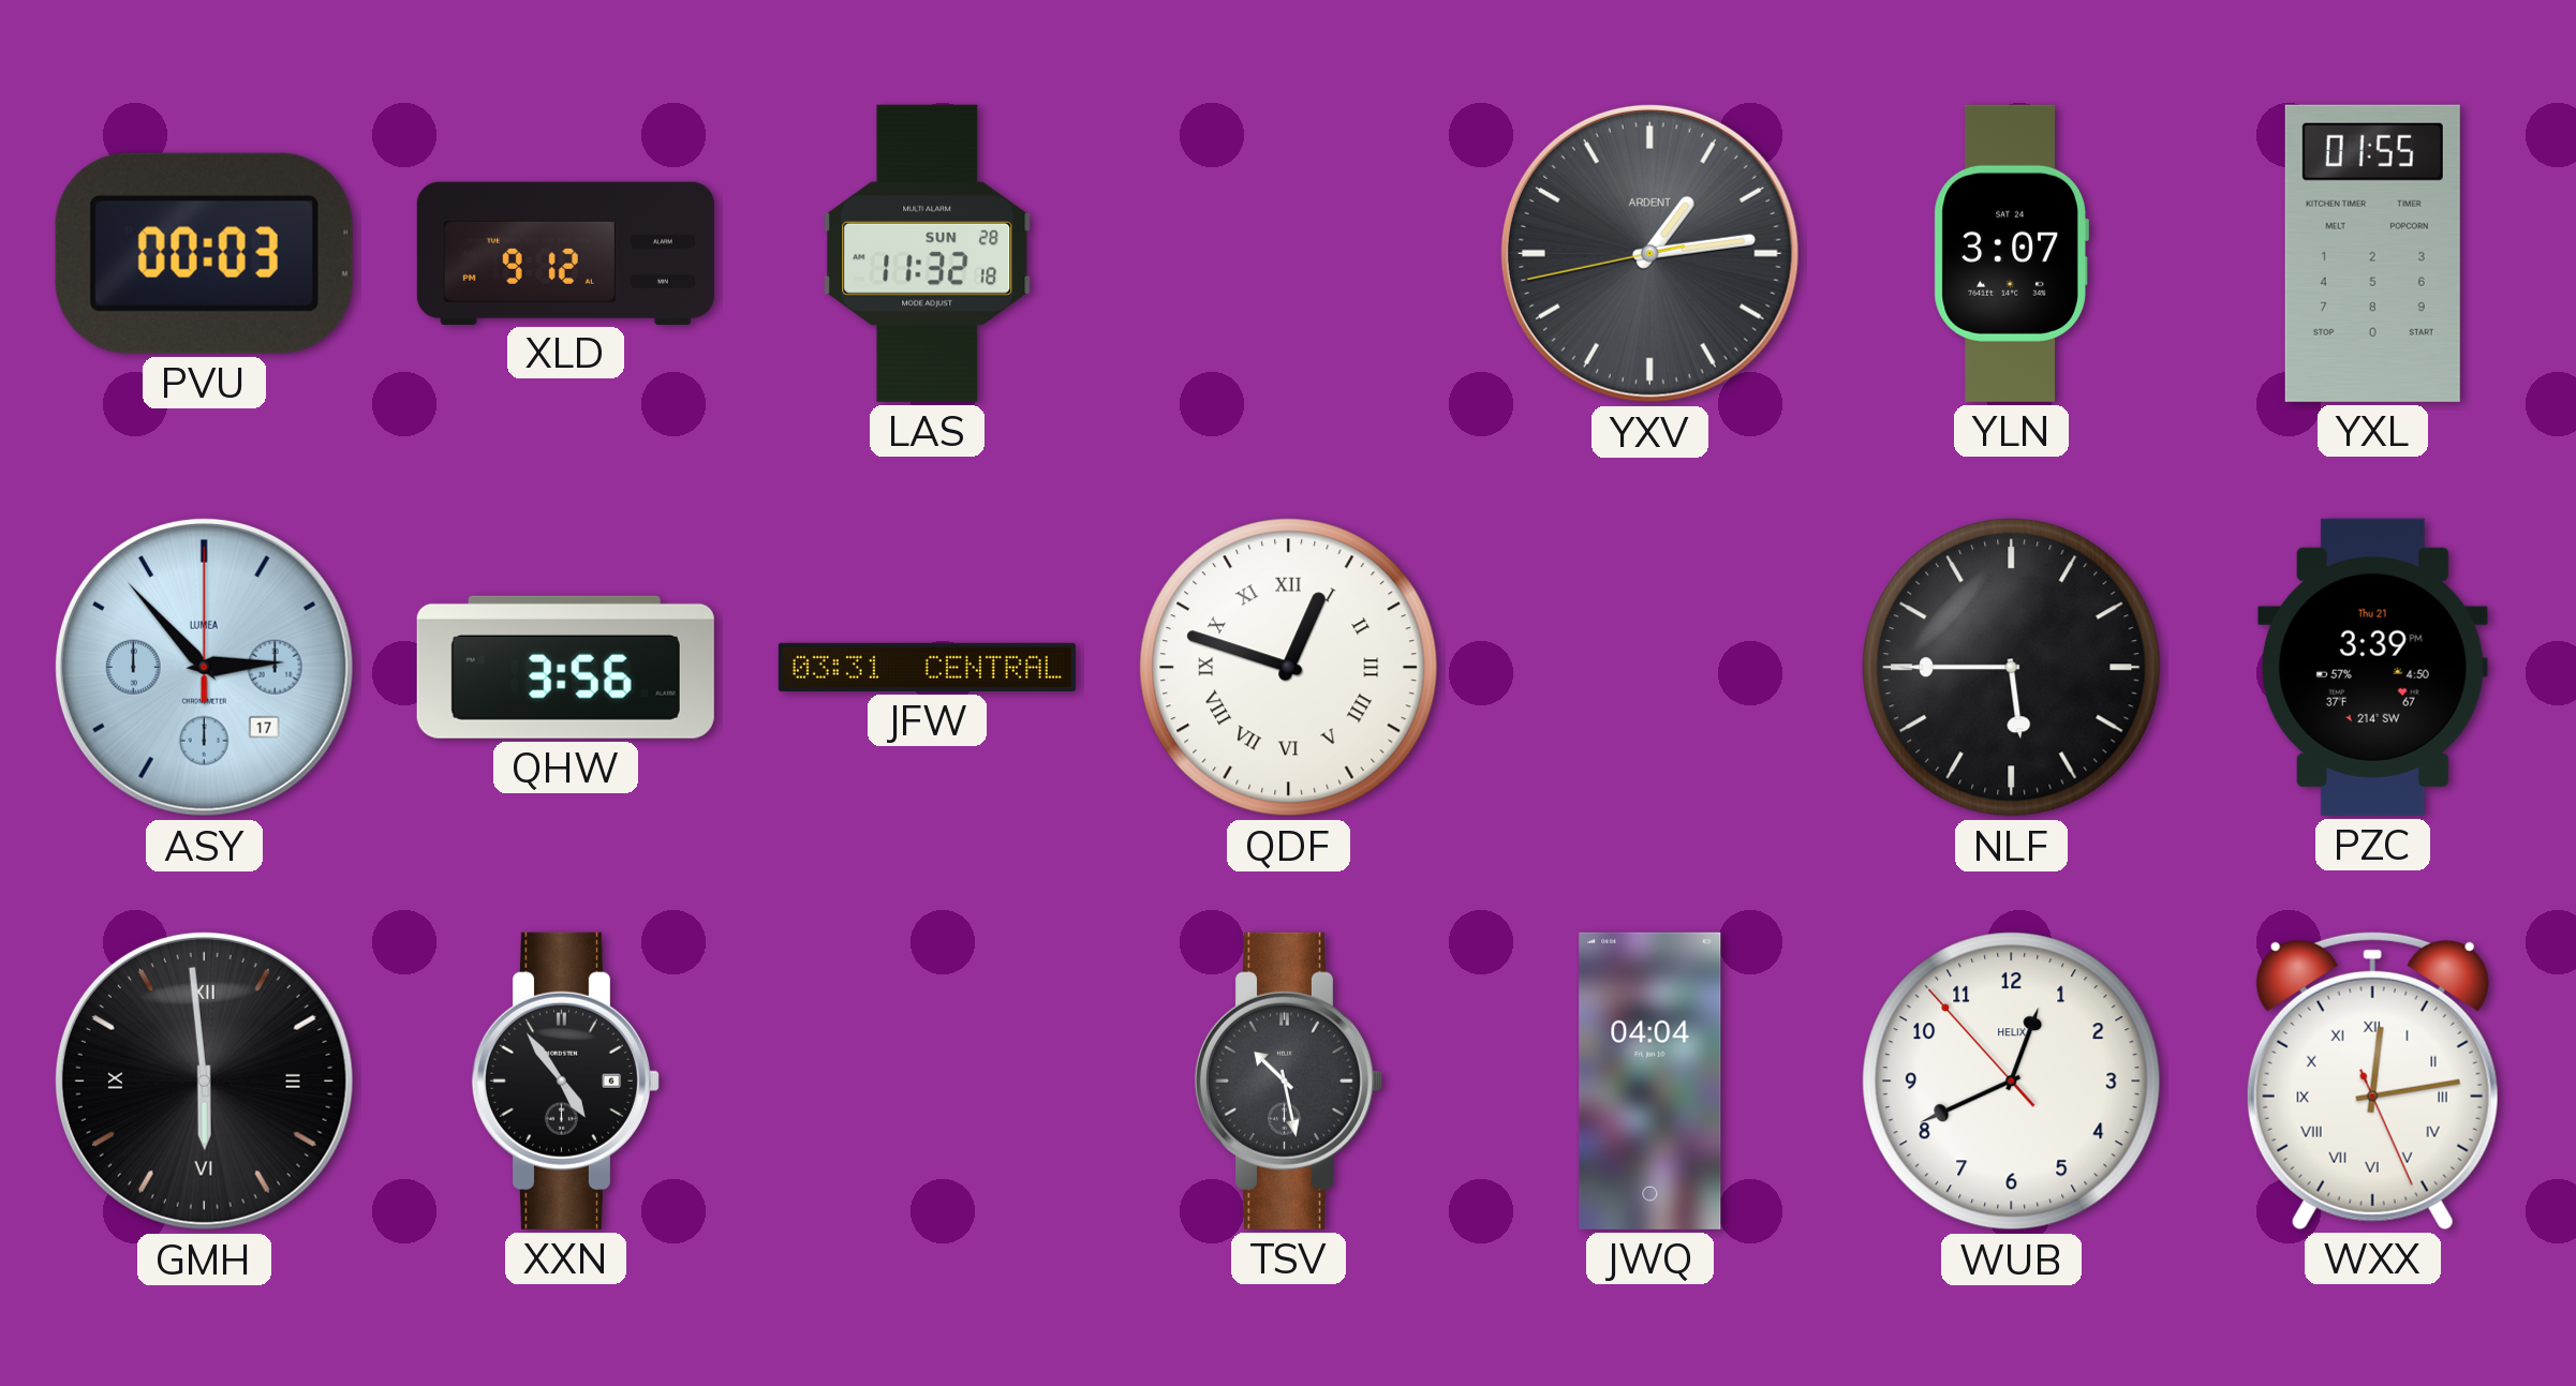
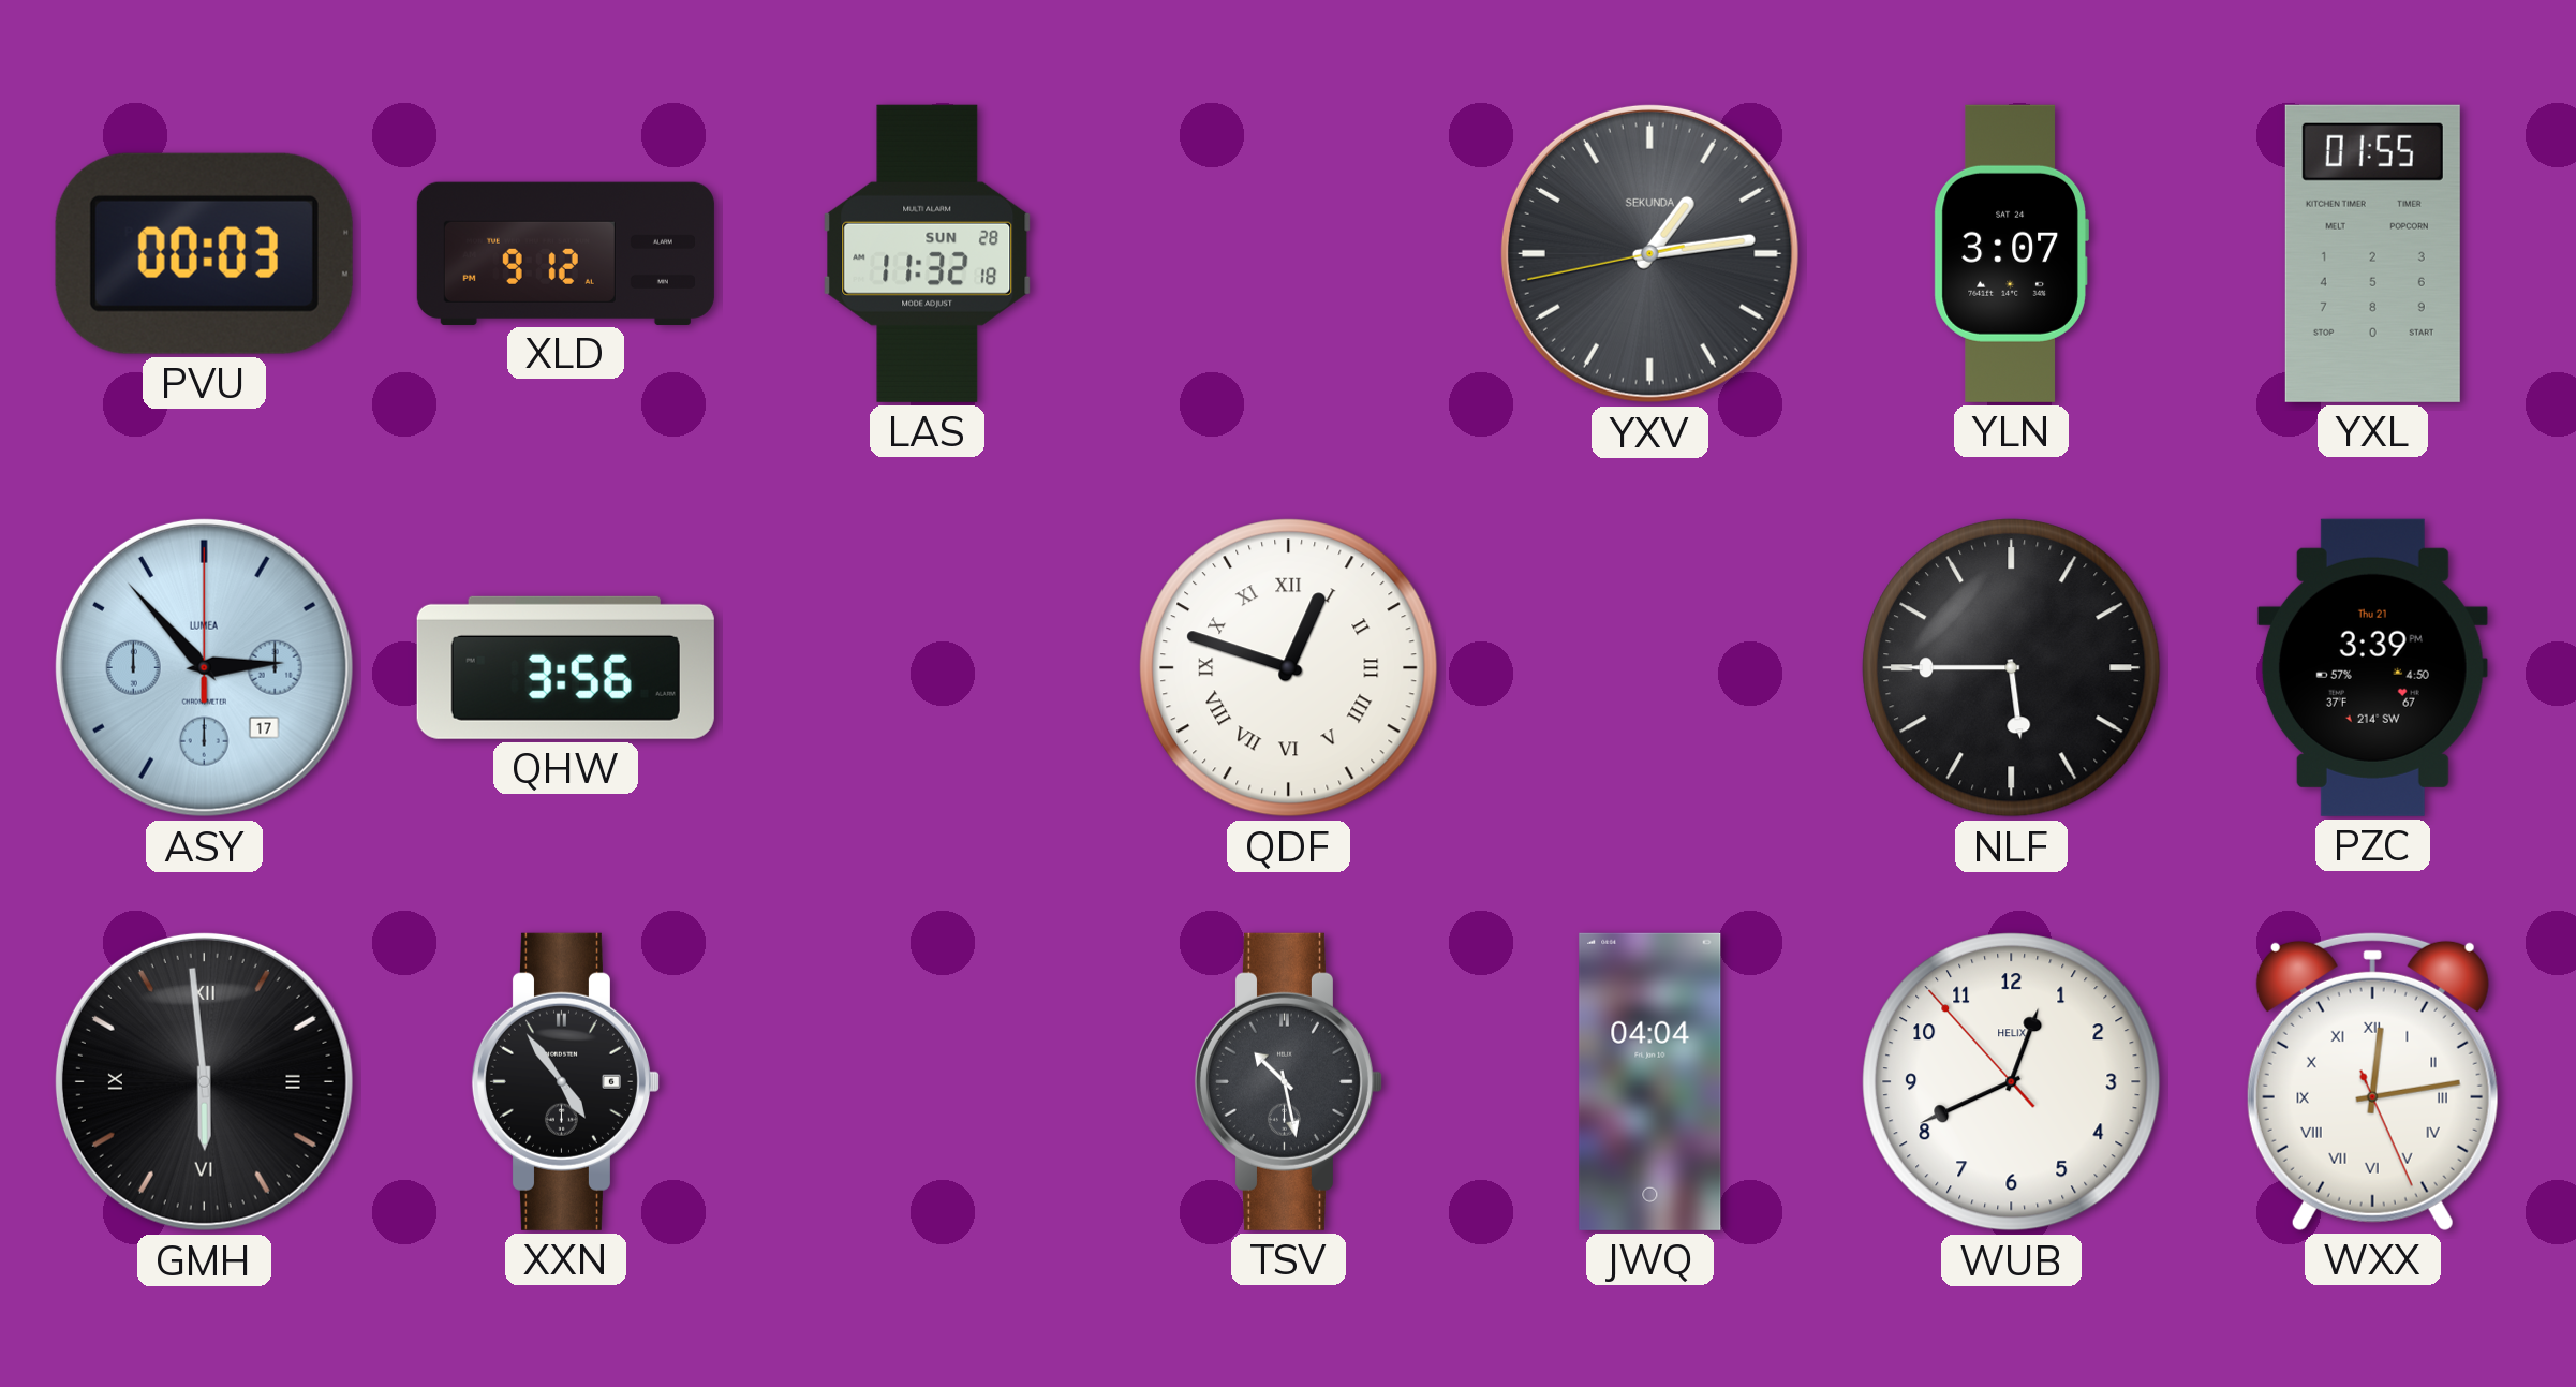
YXV brand: ARDENT -> SEKUNDA
JFW: 03:31 -> none
